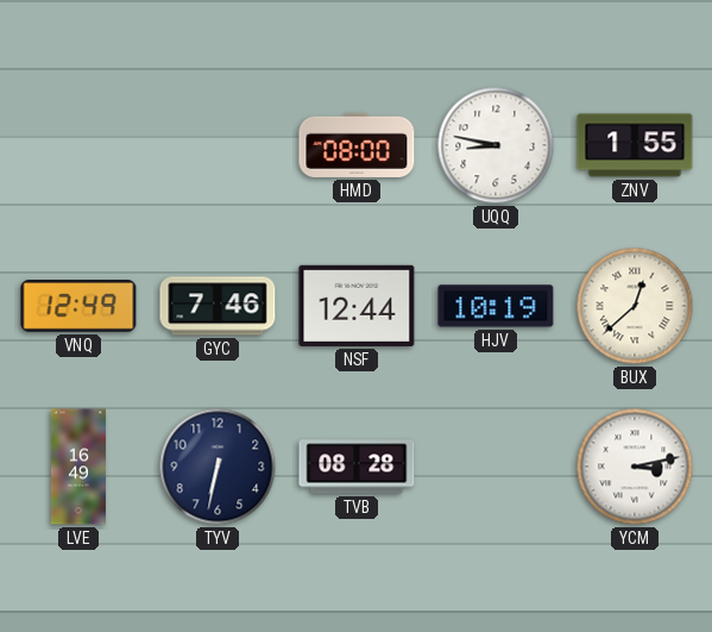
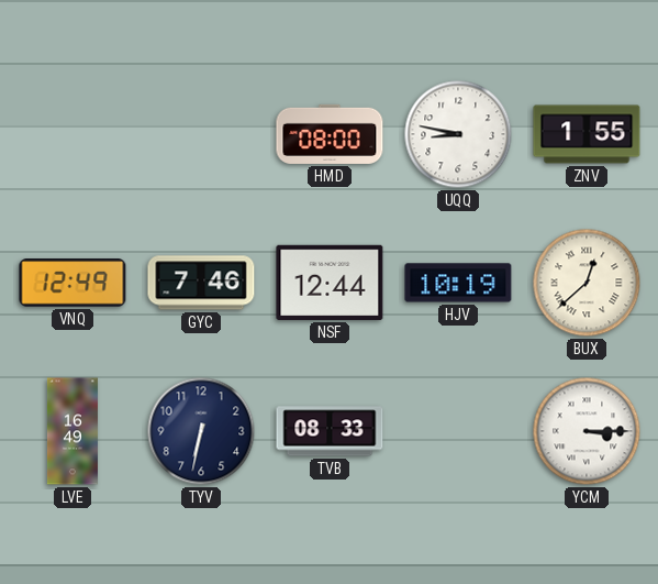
TVB: 08:28 -> 08:33
YCM: 3:13 -> 3:15
